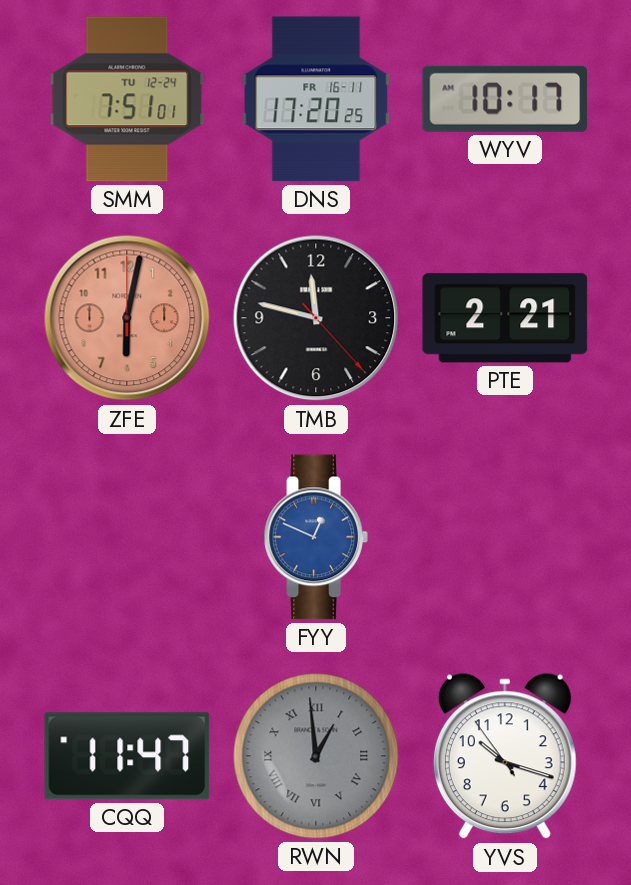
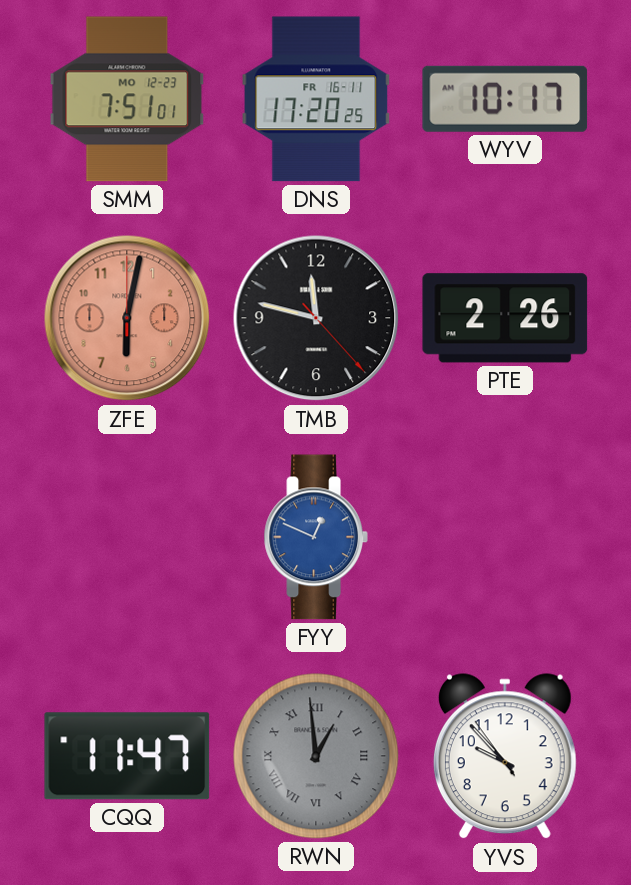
SMM date: TU 12-24 -> MO 12-23
PTE: 2:21 -> 2:26
YVS: 10:17 -> 9:52
